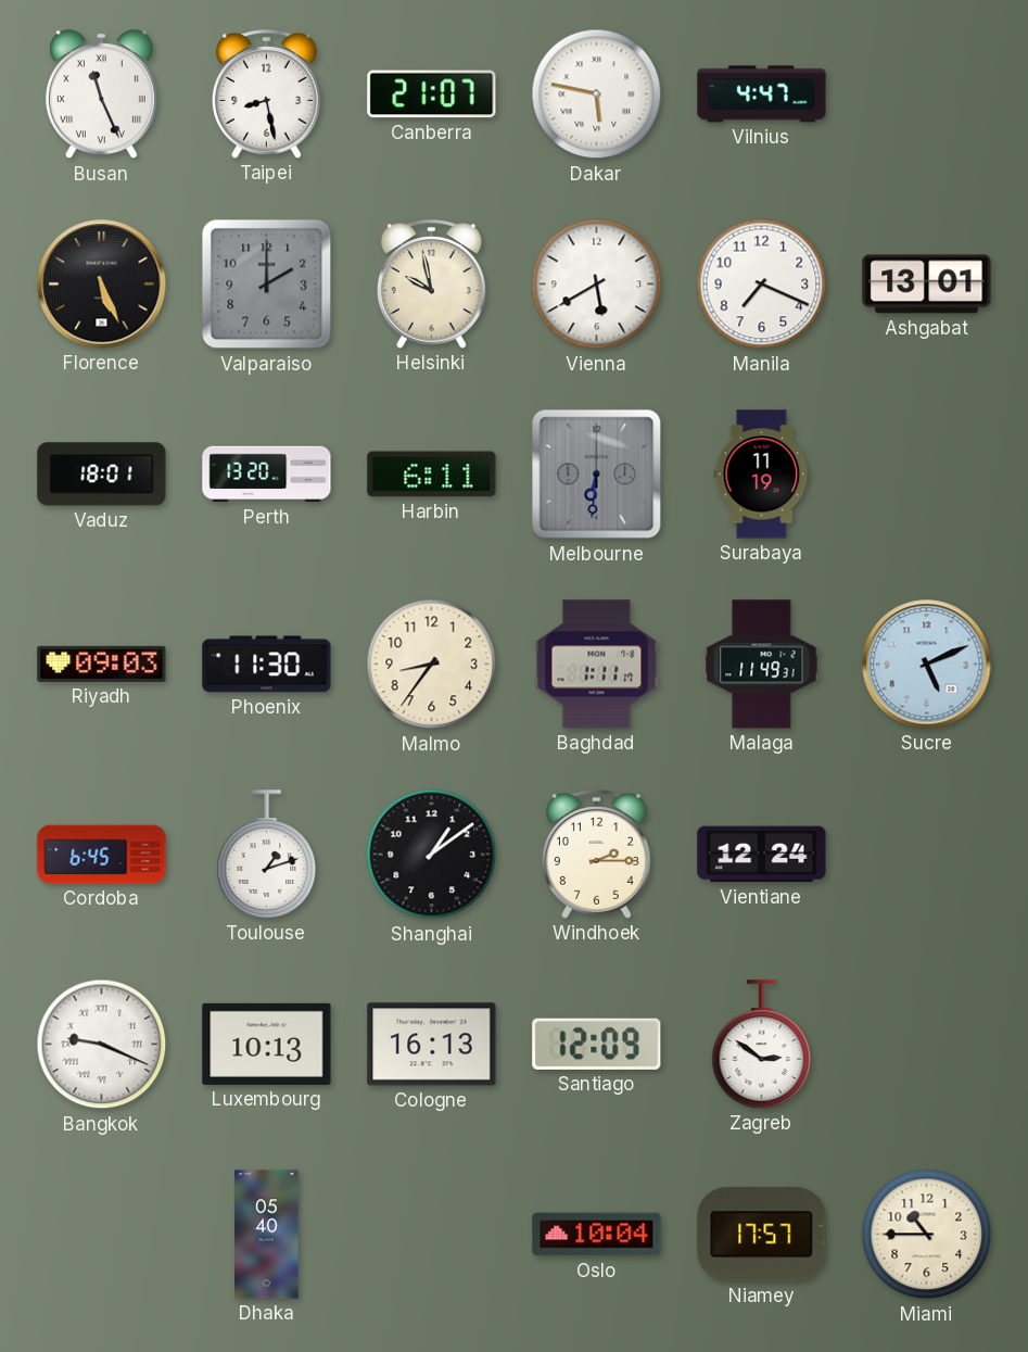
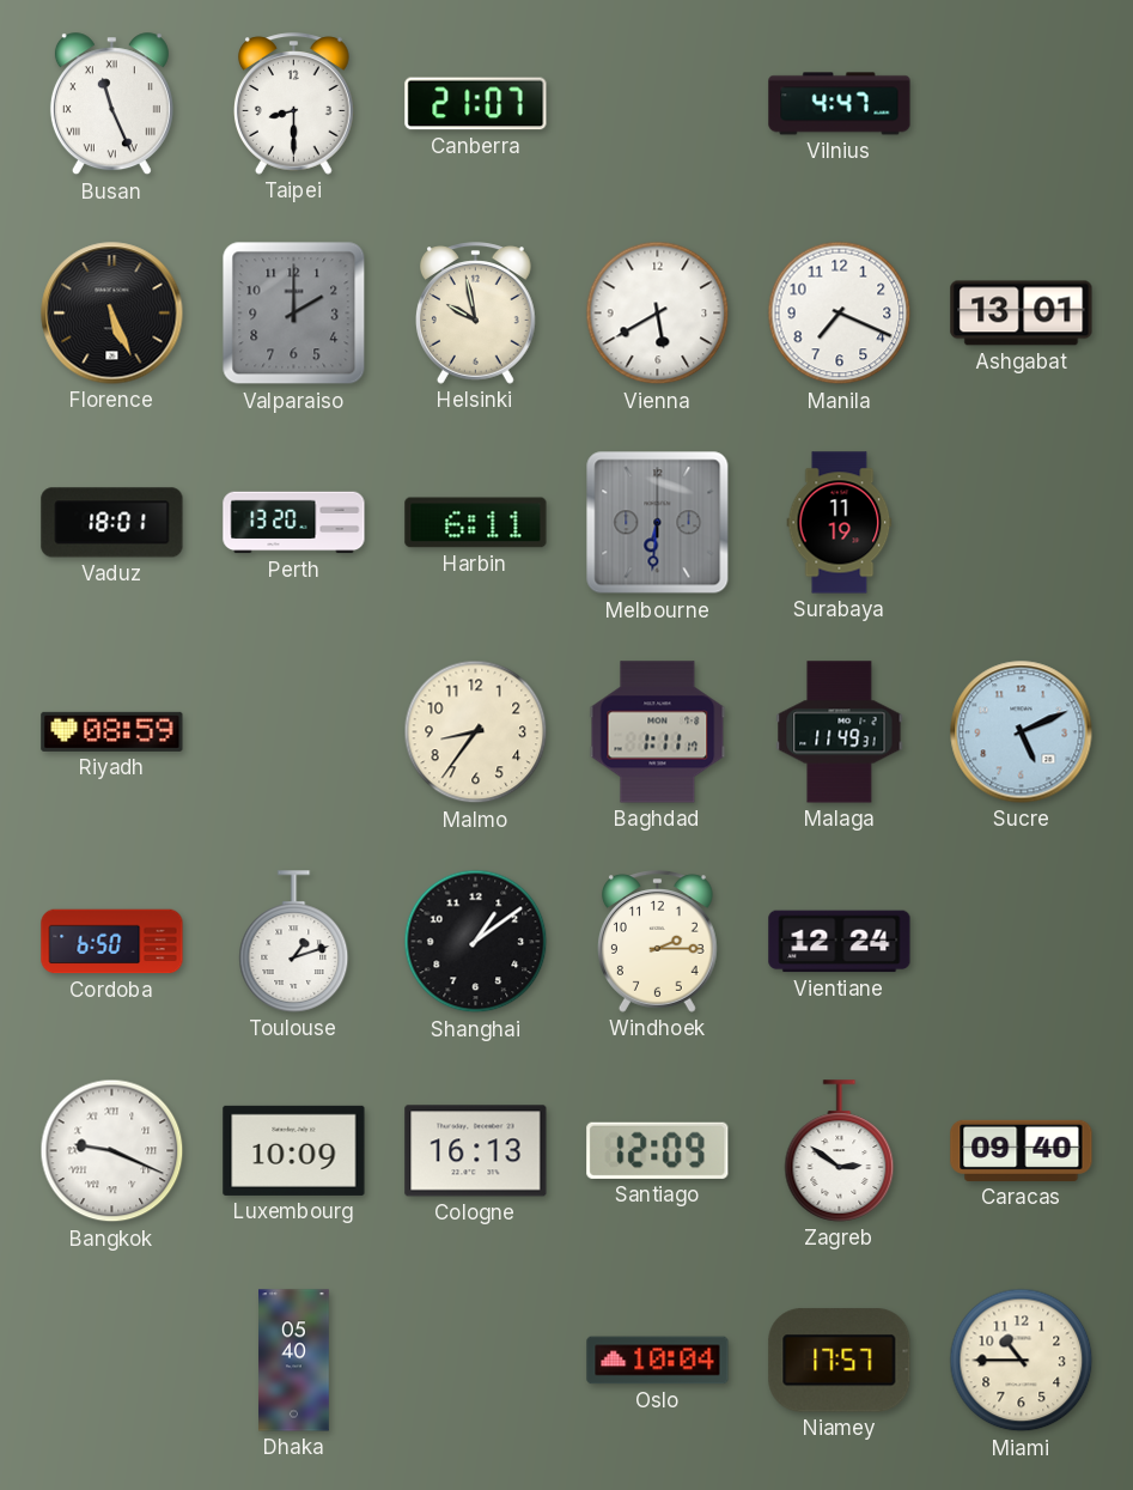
Taipei: 8:28 -> 8:30
Dakar: 5:47 -> none
Riyadh: 09:03 -> 08:59
Phoenix: 11:30 -> none
Cordoba: 6:45 -> 6:50
Luxembourg: 10:13 -> 10:09
Caracas: none -> 09:40
